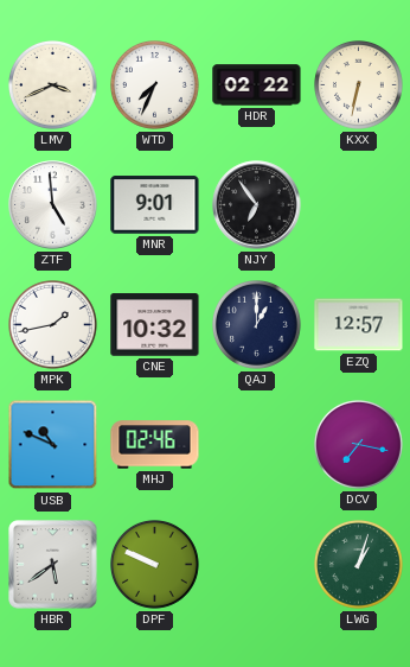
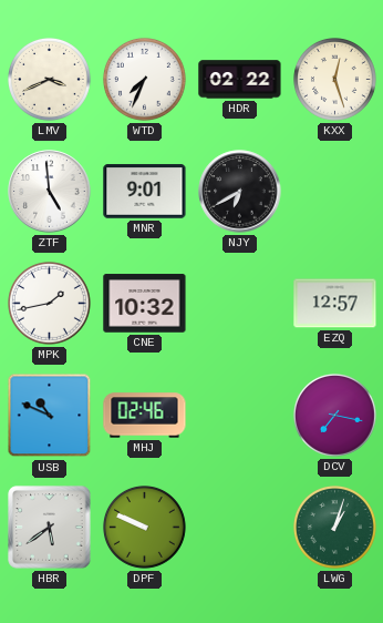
KXX: 6:32 -> 12:27
NJY: 6:54 -> 6:40
QAJ: 1:00 -> none
